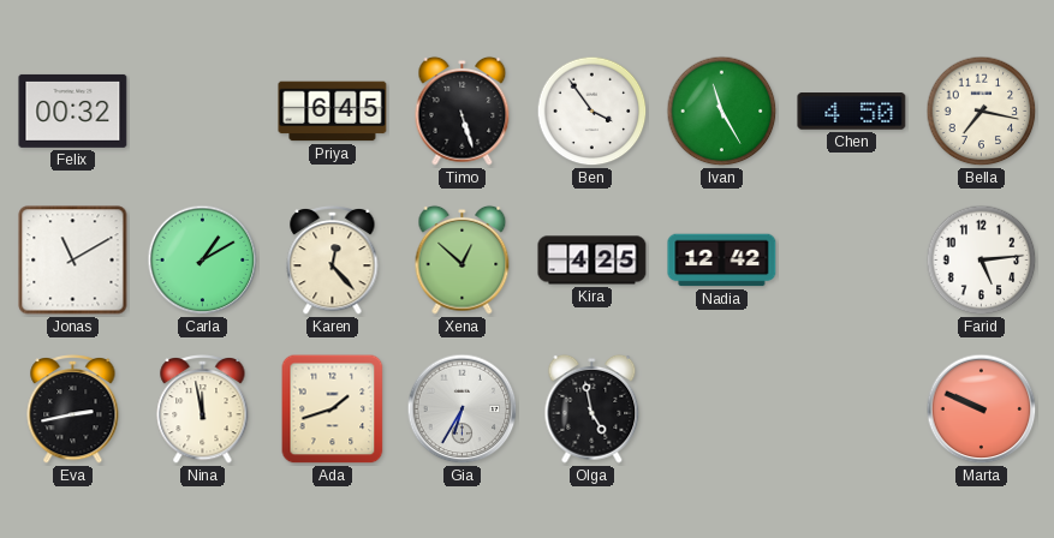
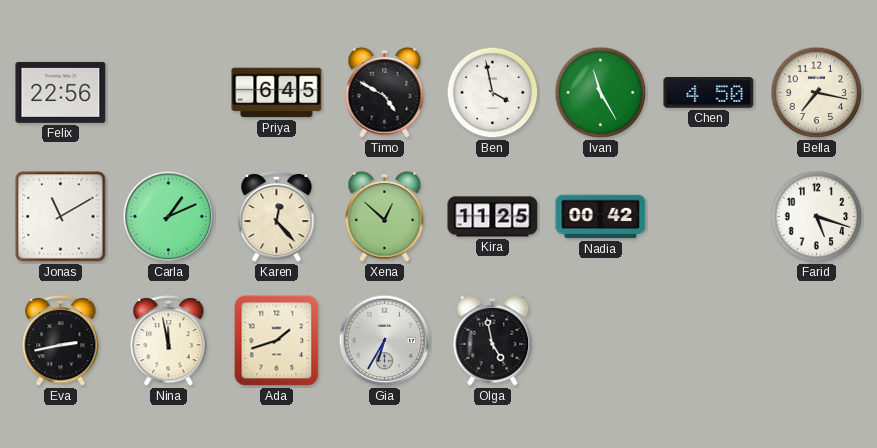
Felix: 00:32 -> 22:56
Timo: 5:27 -> 4:50
Ben: 3:54 -> 3:58
Carla: 1:10 -> 1:11
Kira: 4:25 -> 11:25
Nadia: 12:42 -> 00:42
Farid: 5:14 -> 5:18
Marta: 9:49 -> none
